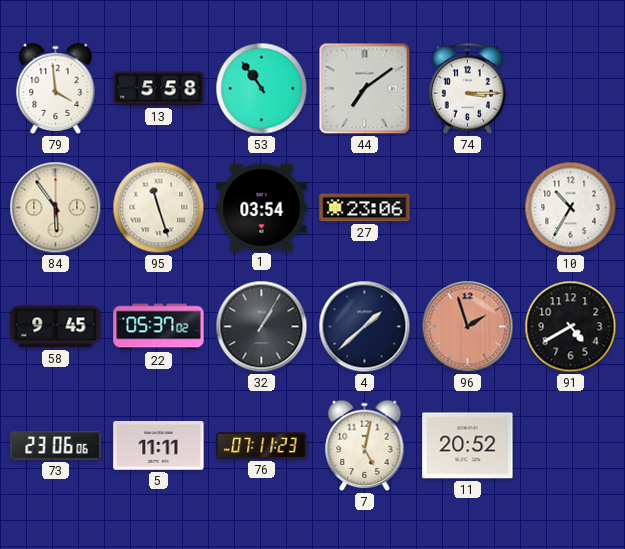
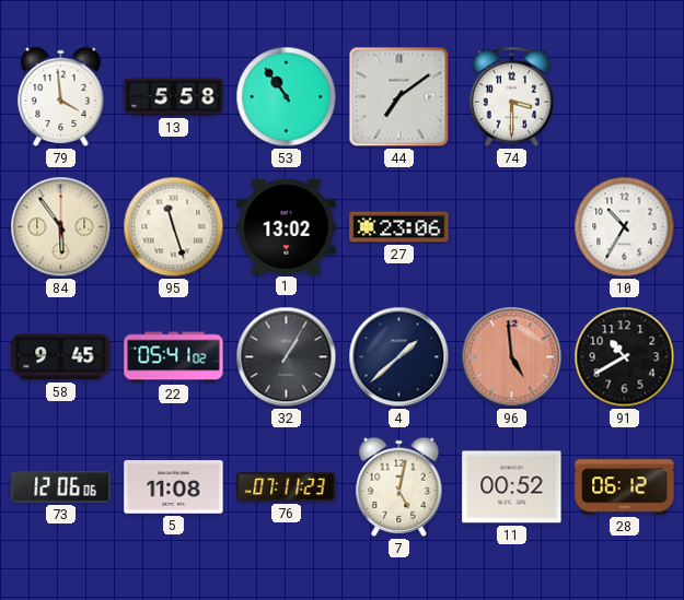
74: 3:15 -> 3:30
1: 03:54 -> 13:02
22: 05:37 -> 05:41
96: 1:57 -> 4:59
91: 4:40 -> 10:40
73: 23:06 -> 12:06
5: 11:11 -> 11:08
11: 20:52 -> 00:52
28: none -> 06:12
